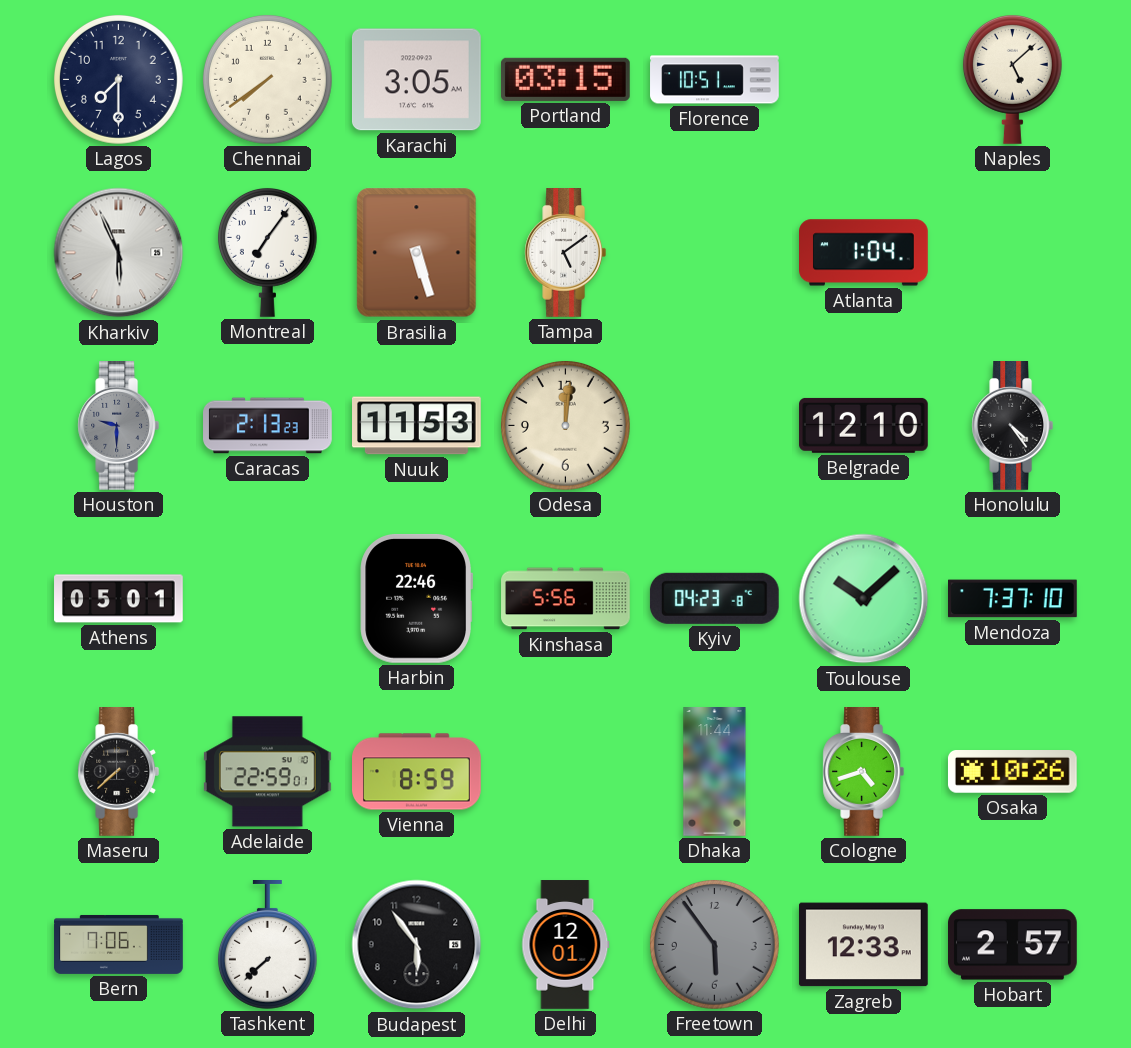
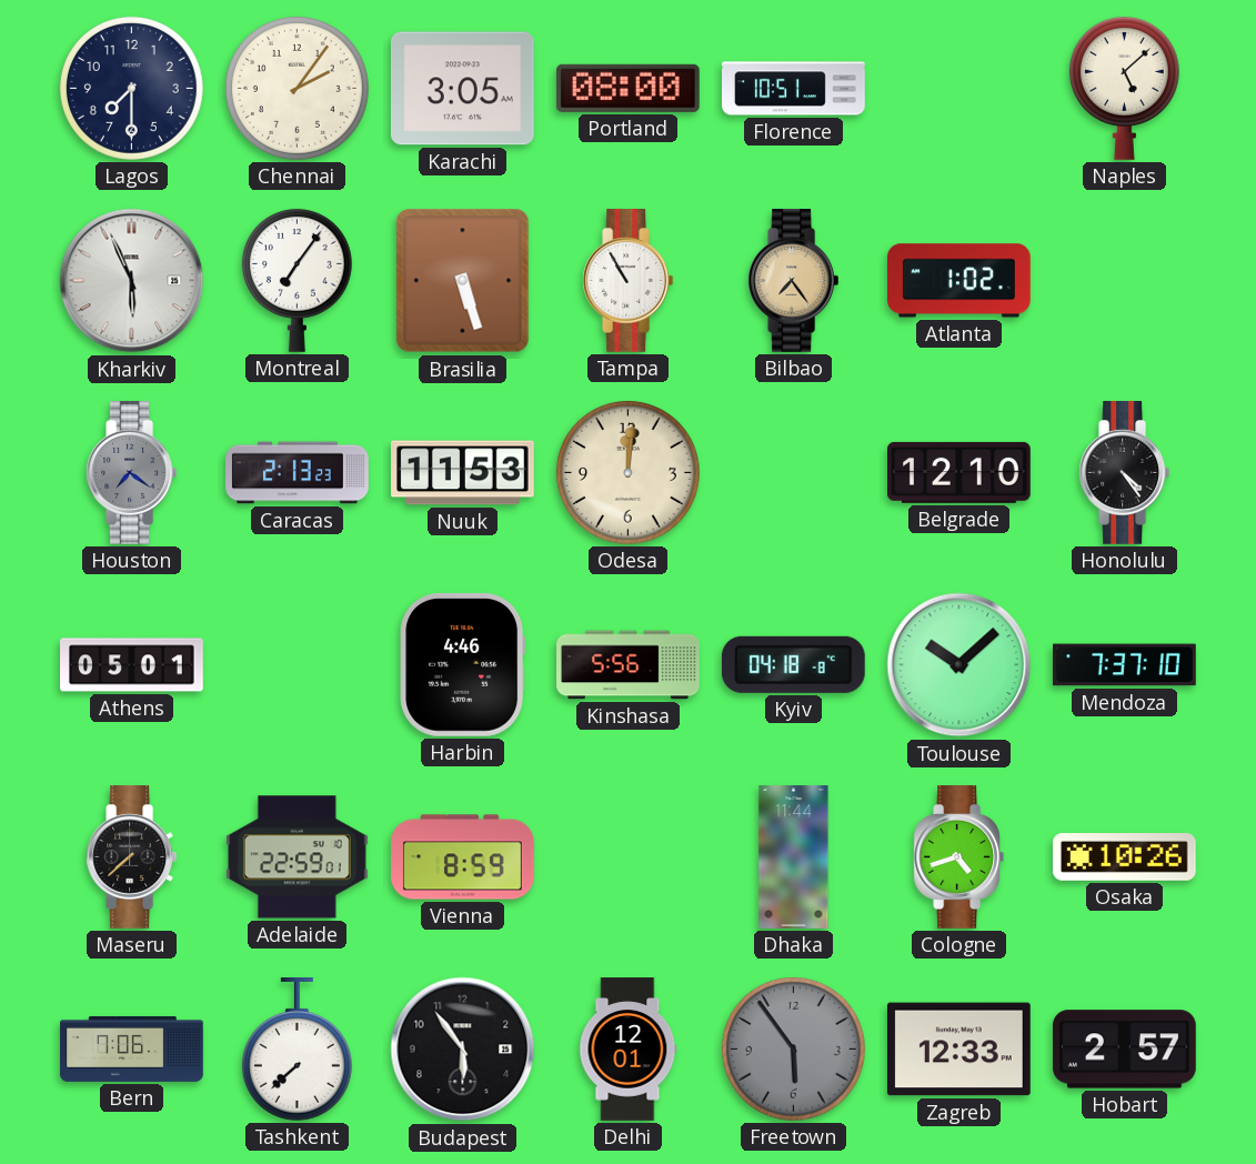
Chennai: 7:39 -> 2:06
Portland: 03:15 -> 08:00
Tampa: 5:09 -> 10:55
Bilbao: none -> 7:24
Atlanta: 1:04 -> 1:02
Houston: 9:30 -> 7:21
Harbin: 22:46 -> 4:46
Kyiv: 04:23 -> 04:18
